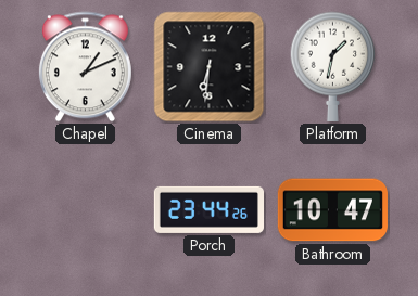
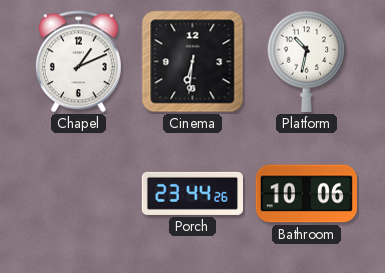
Platform: 1:32 -> 10:32
Bathroom: 10:47 -> 10:06
